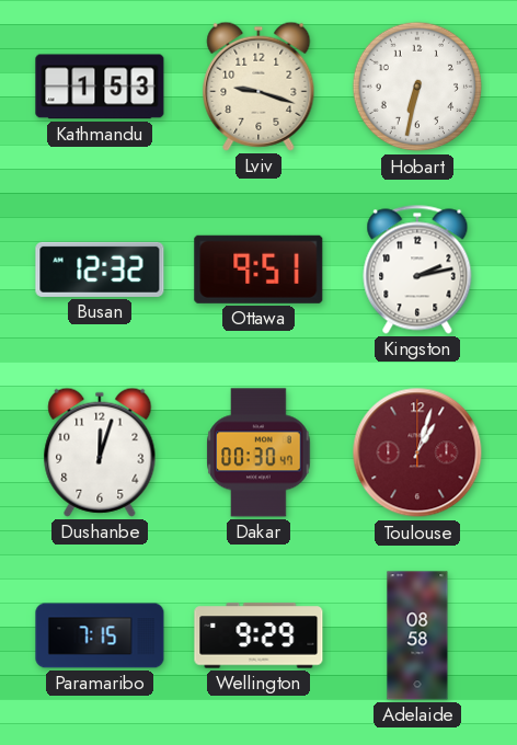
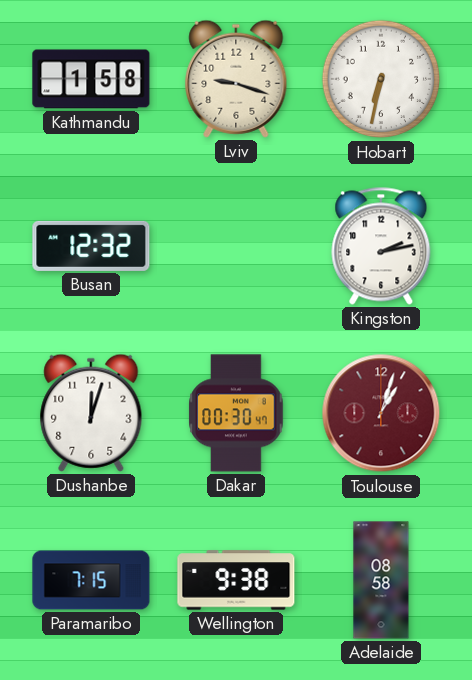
Kathmandu: 1:53 -> 1:58
Ottawa: 9:51 -> none
Wellington: 9:29 -> 9:38
